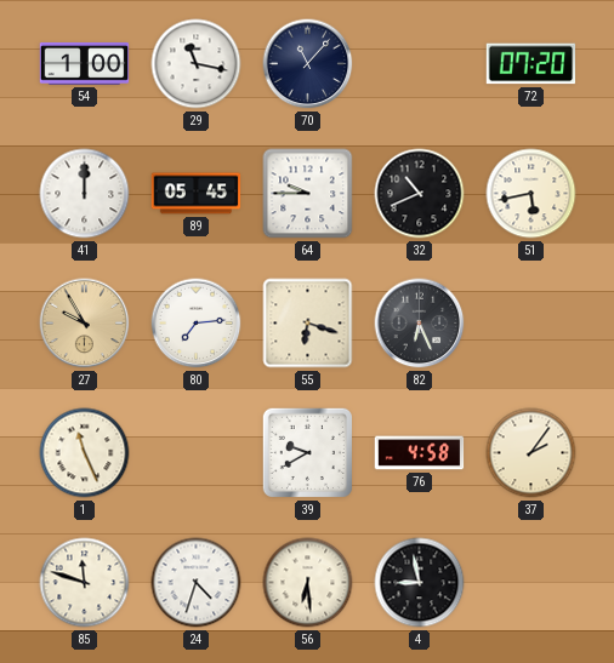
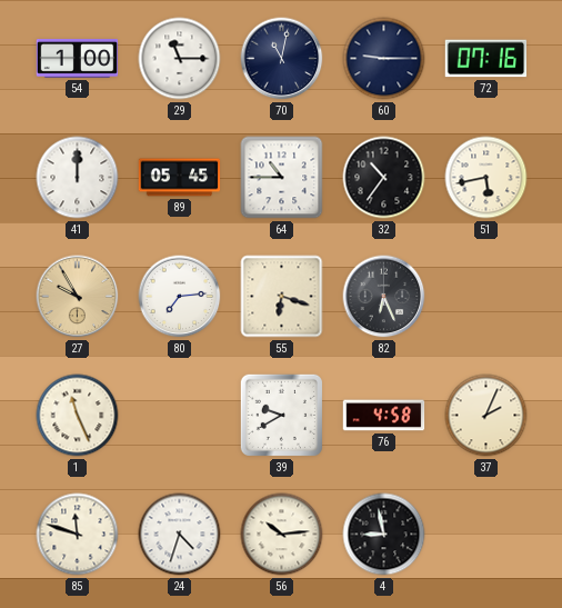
29: 11:17 -> 11:15
70: 11:07 -> 11:02
60: none -> 9:15
72: 07:20 -> 07:16
64: 9:45 -> 10:45
32: 10:41 -> 10:36
37: 2:06 -> 2:04
56: 6:29 -> 10:14
